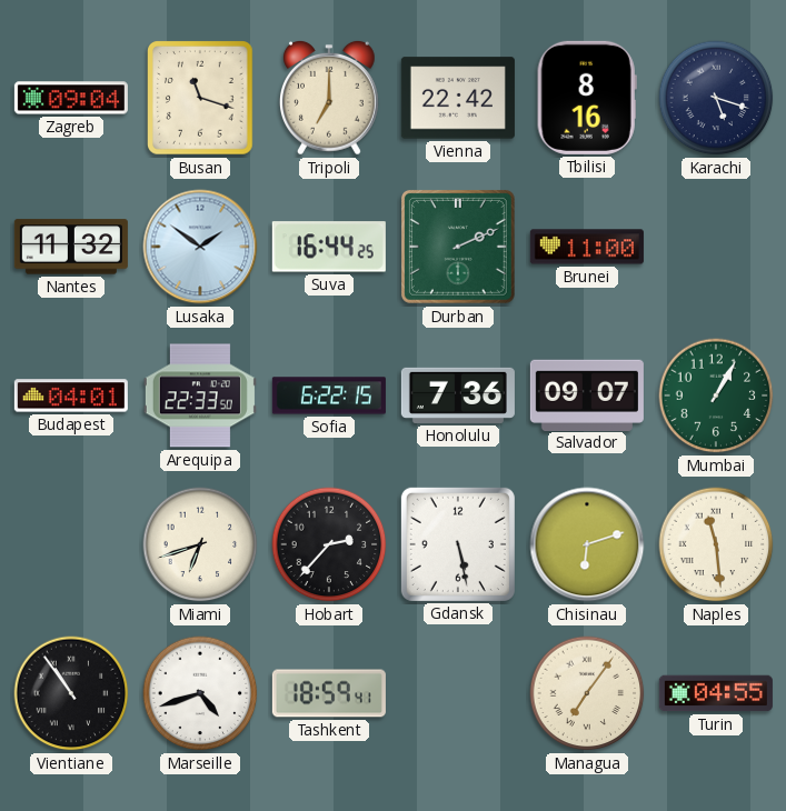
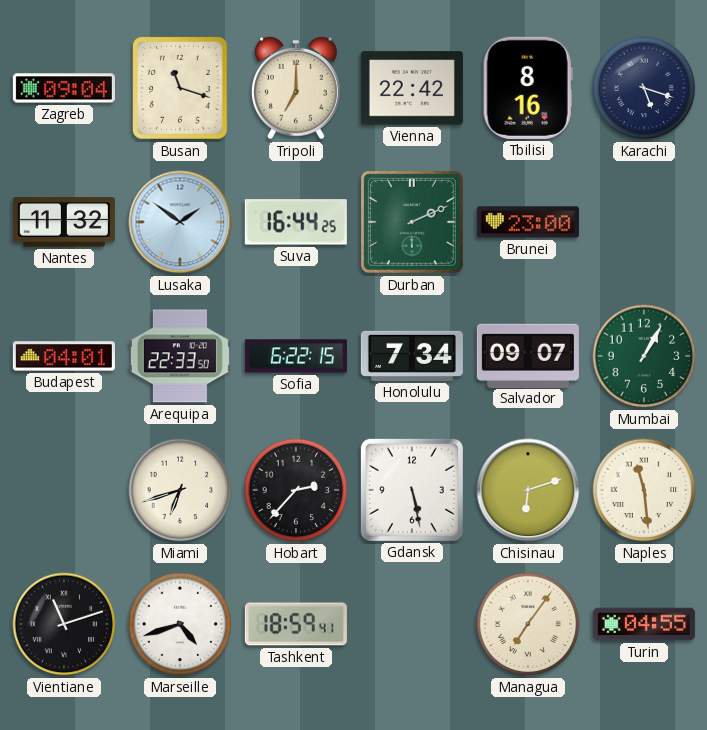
Brunei: 11:00 -> 23:00
Honolulu: 7:36 -> 7:34
Vientiane: 10:54 -> 11:12
